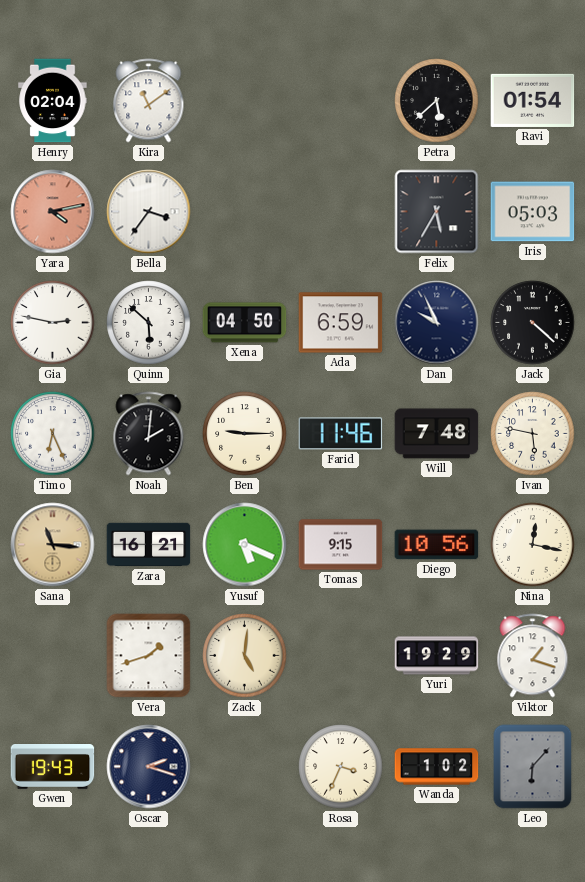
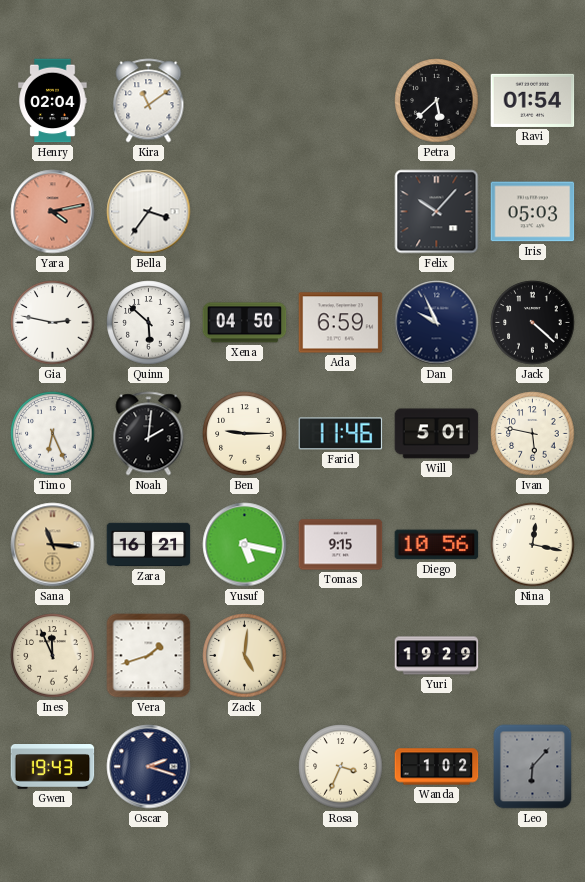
Felix: 5:35 -> 10:07
Will: 7:48 -> 5:01
Yusuf: 5:19 -> 5:17
Ines: none -> 11:56
Viktor: 1:18 -> none
